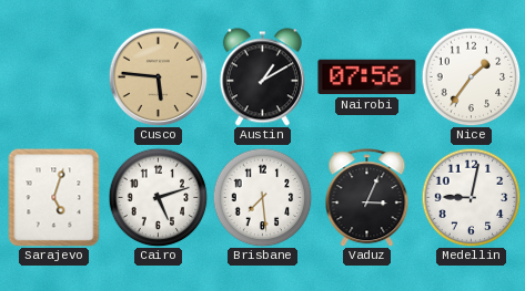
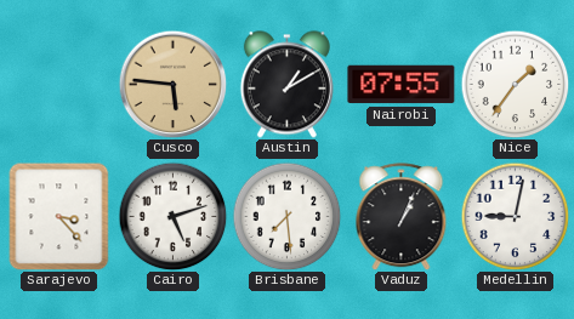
Nairobi: 07:56 -> 07:55
Sarajevo: 5:03 -> 3:23
Vaduz: 3:04 -> 1:04
